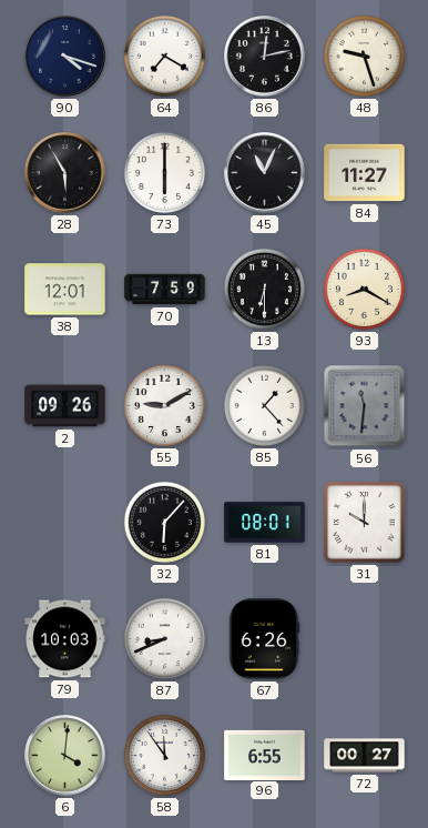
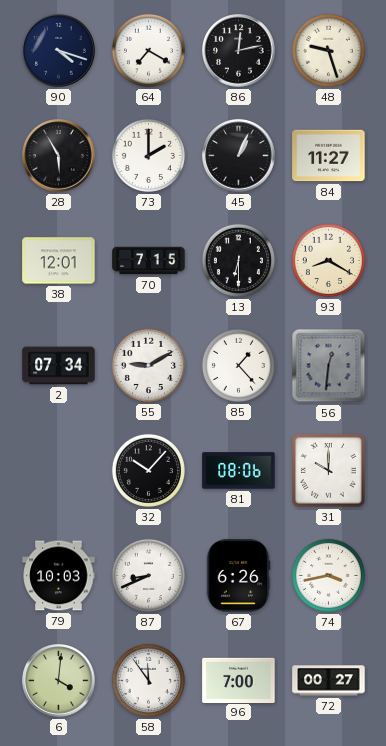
73: 6:00 -> 2:00
45: 11:04 -> 1:04
70: 7:59 -> 7:15
2: 09:26 -> 07:34
56: 11:31 -> 12:31
32: 6:07 -> 10:07
81: 08:01 -> 08:06
74: none -> 3:43
96: 6:55 -> 7:00
